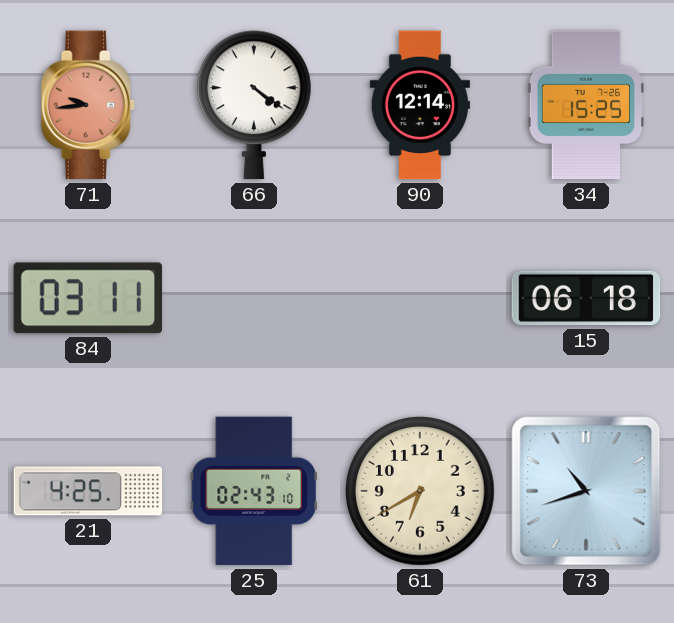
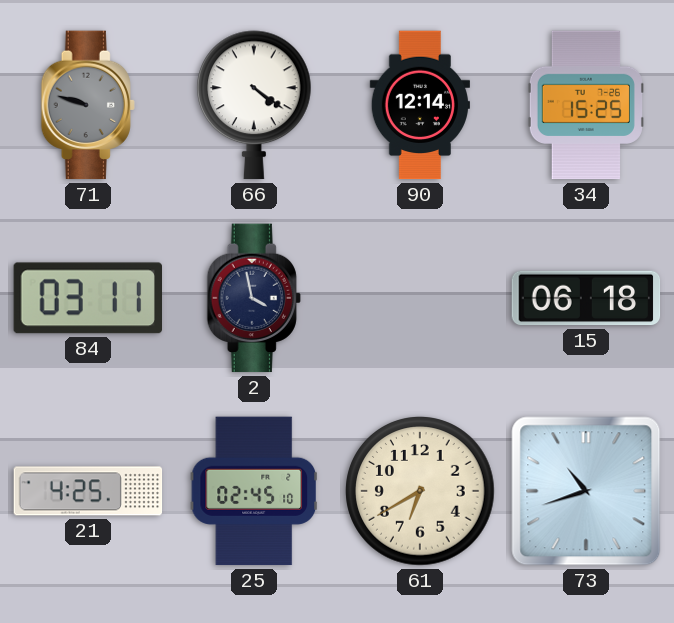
71: 9:44 -> 9:48
71 dial: salmon -> grey
2: none -> 3:58
25: 02:43 -> 02:45
